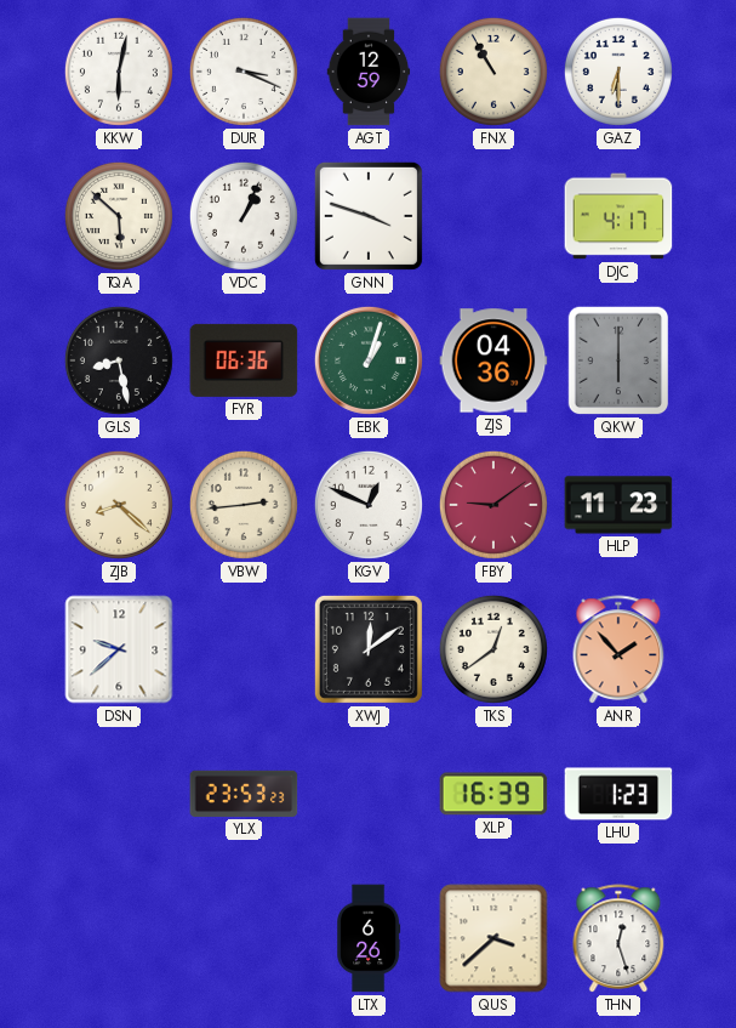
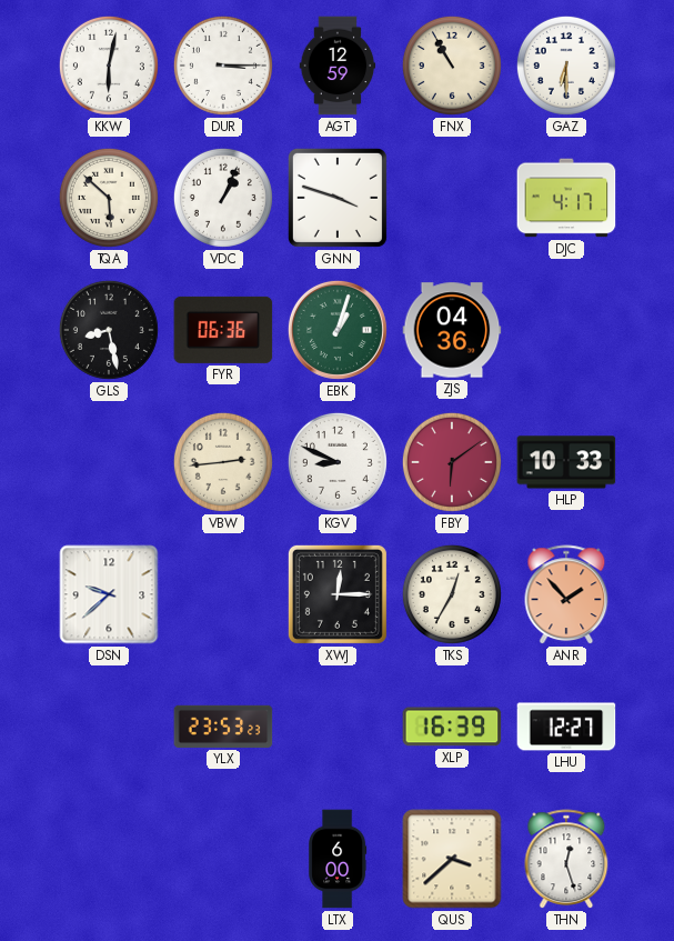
DUR: 3:19 -> 3:15
QKW: 6:00 -> none
ZJB: 8:22 -> none
KGV: 12:49 -> 8:49
FBY: 9:09 -> 6:09
HLP: 11:23 -> 10:33
XWJ: 12:09 -> 12:15
TKS: 12:39 -> 12:35
LHU: 1:23 -> 12:27
LTX: 6:26 -> 6:00
